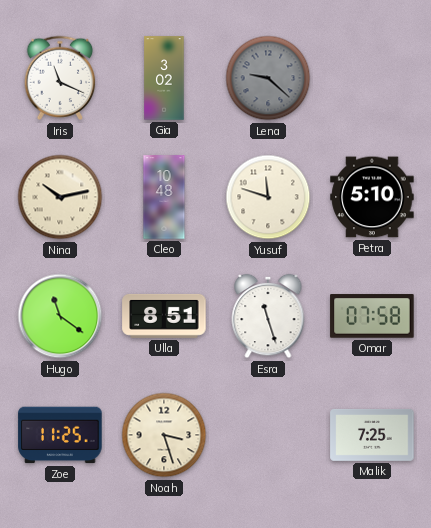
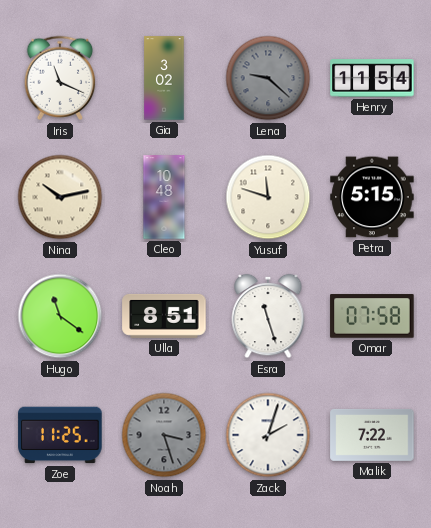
Henry: none -> 11:54
Petra: 5:10 -> 5:15
Noah dial: cream -> grey
Zack: none -> 2:03
Malik: 7:25 -> 7:22
